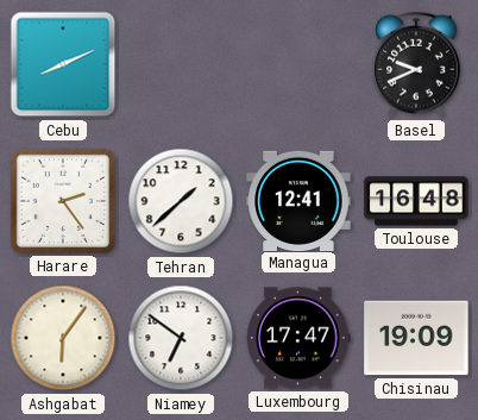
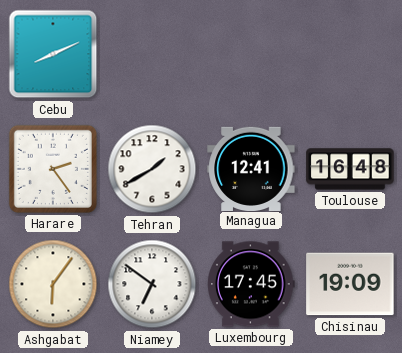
Basel: 9:41 -> none
Tehran: 1:38 -> 1:40
Luxembourg: 17:47 -> 17:45
